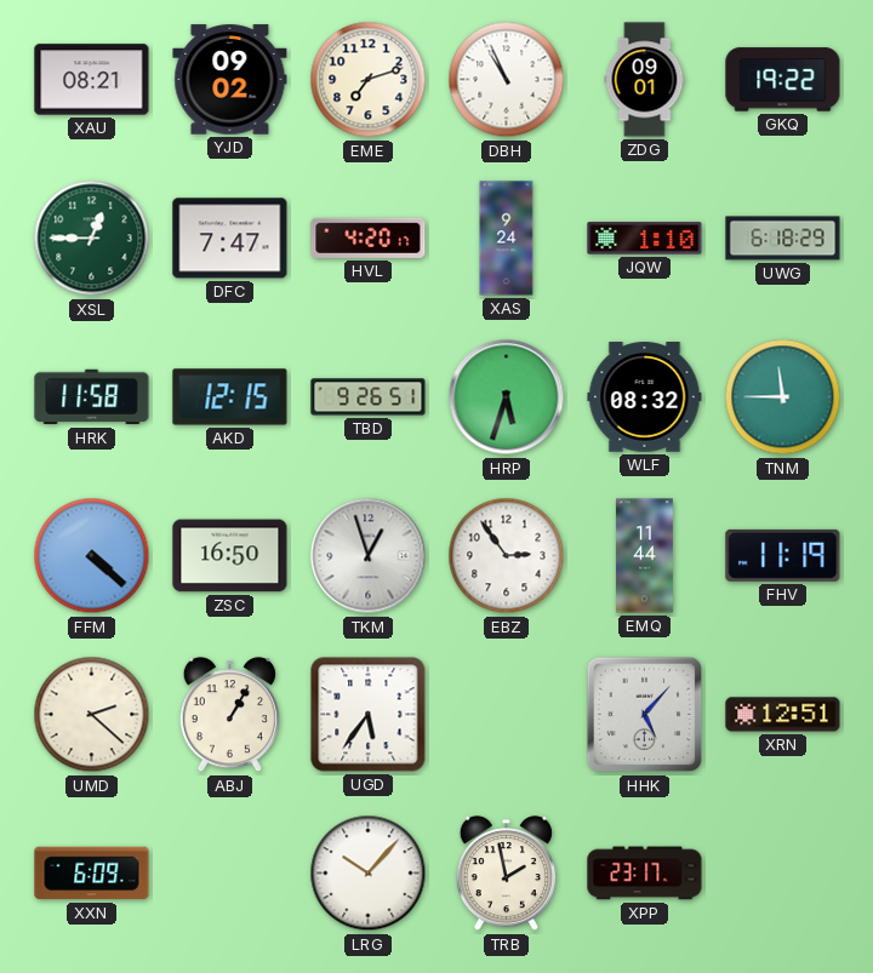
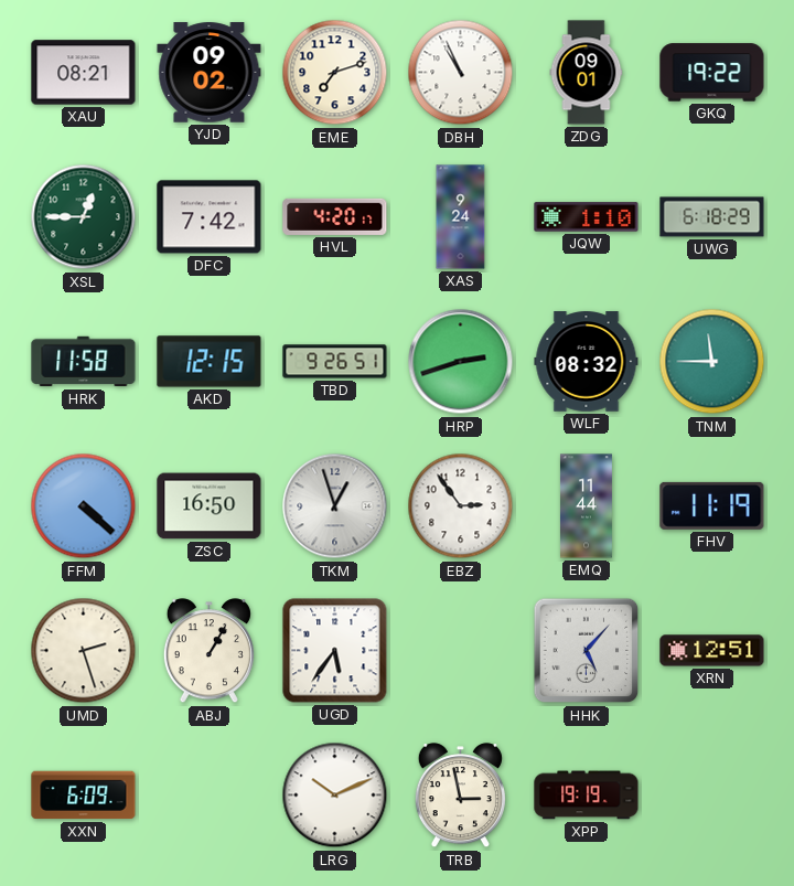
DFC: 7:47 -> 7:42
HRP: 5:33 -> 2:42
UMD: 2:22 -> 2:27
LRG: 10:07 -> 10:11
TRB: 1:58 -> 2:58
XPP: 23:17 -> 19:19
